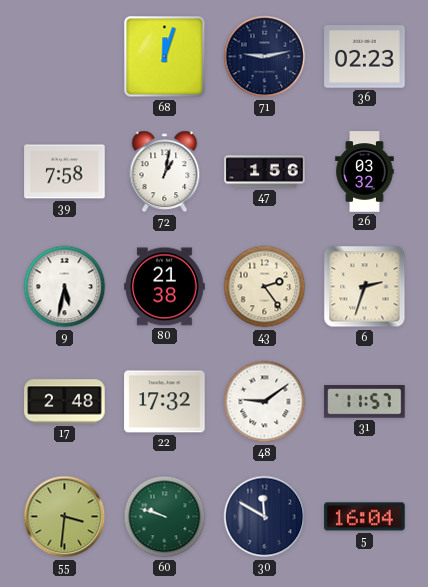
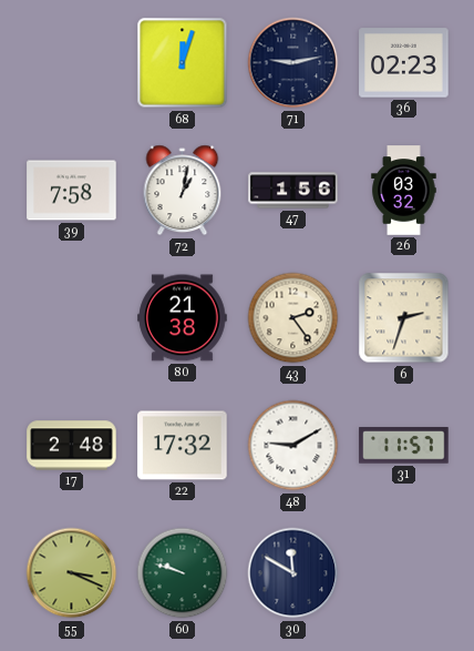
9: 5:32 -> none
48: 9:09 -> 9:10
55: 3:31 -> 3:19
5: 16:04 -> none
